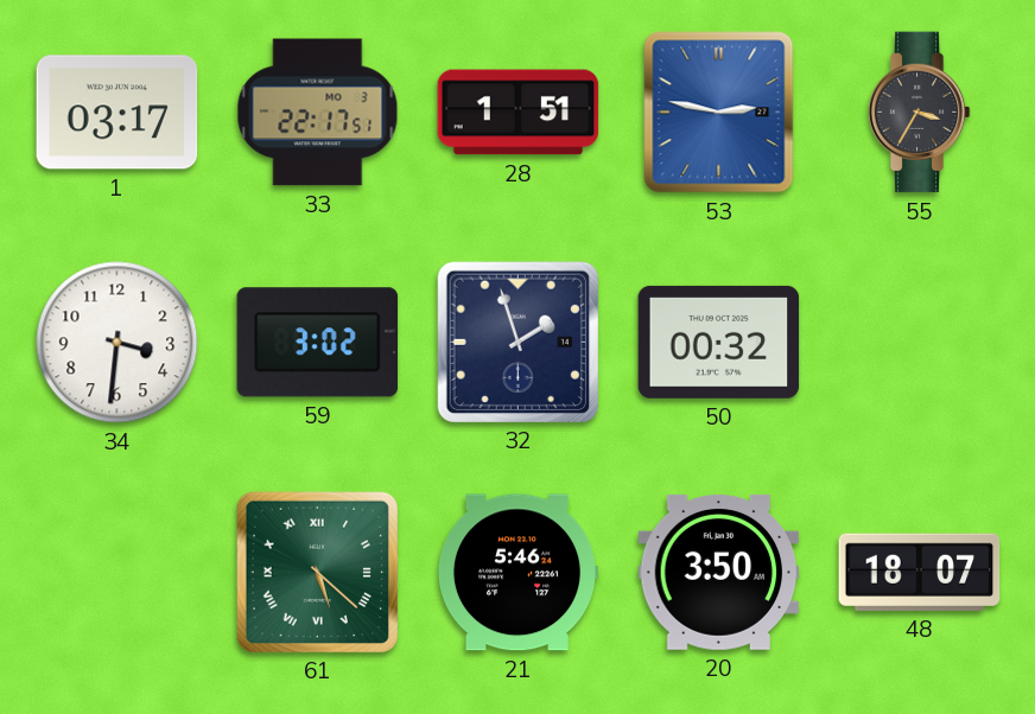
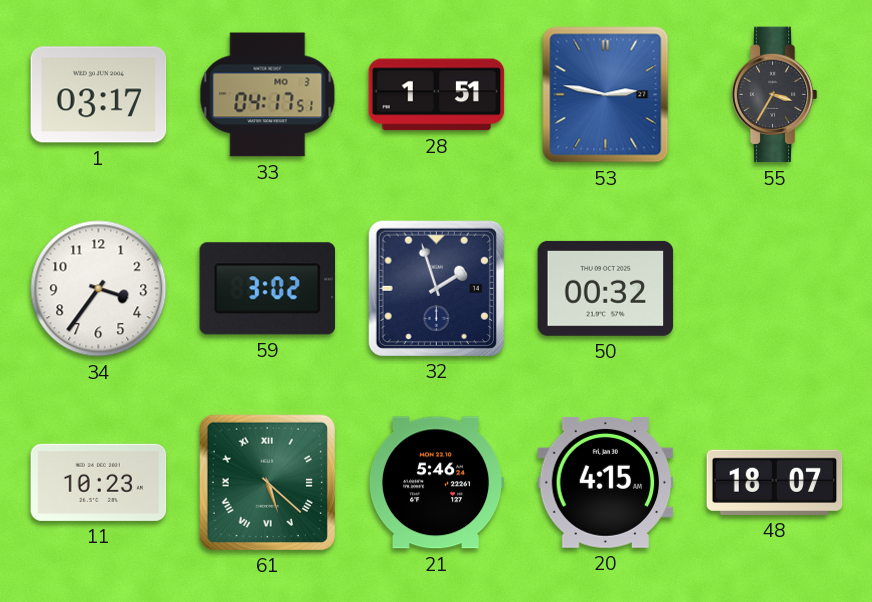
33: 22:17 -> 04:17
34: 3:31 -> 3:36
11: none -> 10:23
20: 3:50 -> 4:15
